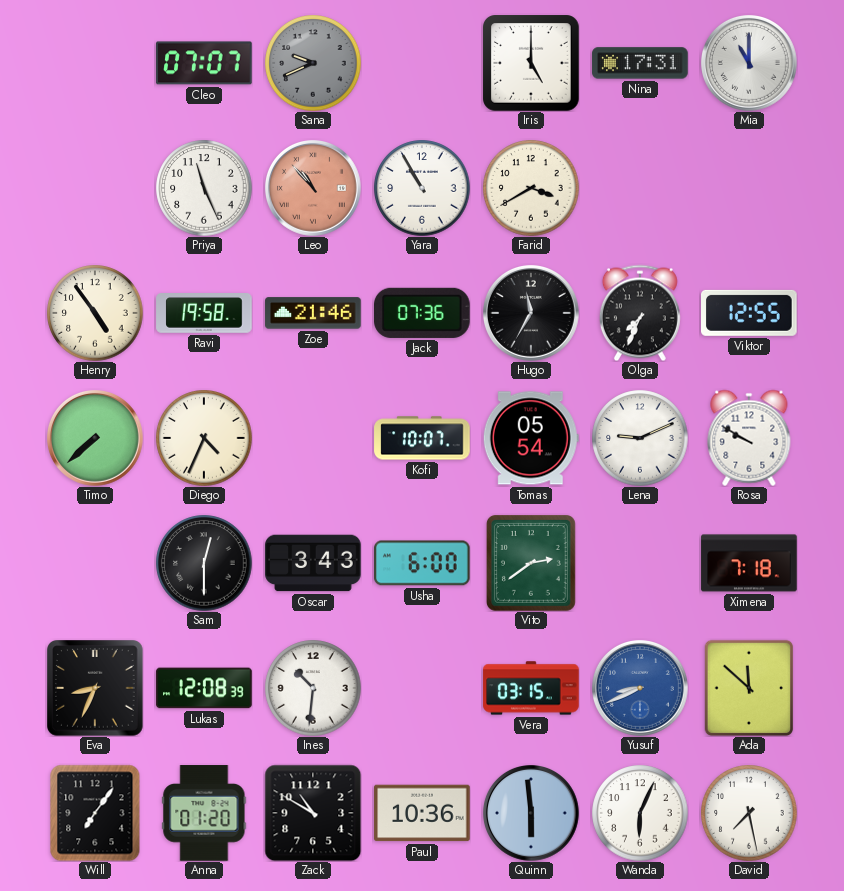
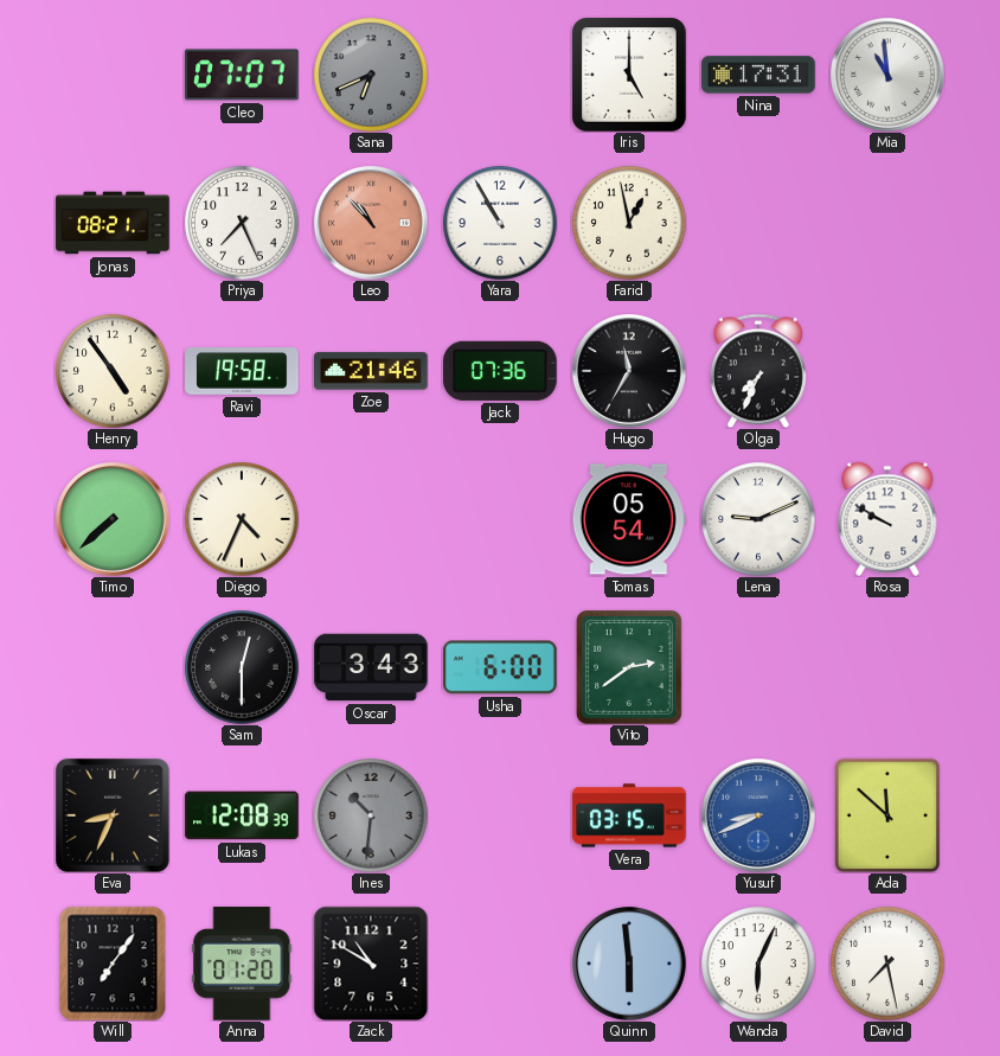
Sana: 9:41 -> 6:41
Mia: 11:00 -> 10:59
Jonas: none -> 08:21
Priya: 11:26 -> 7:26
Farid: 3:40 -> 12:58
Viktor: 12:55 -> none
Kofi: 10:07 -> none
Ximena: 7:18 -> none
Ines dial: white -> grey
Paul: 10:36 -> none
